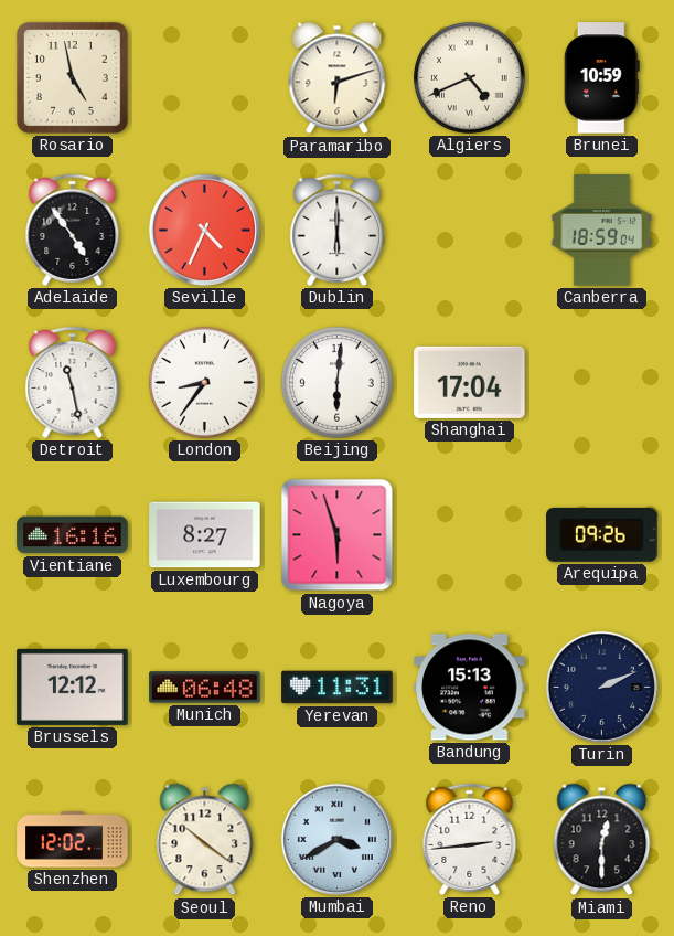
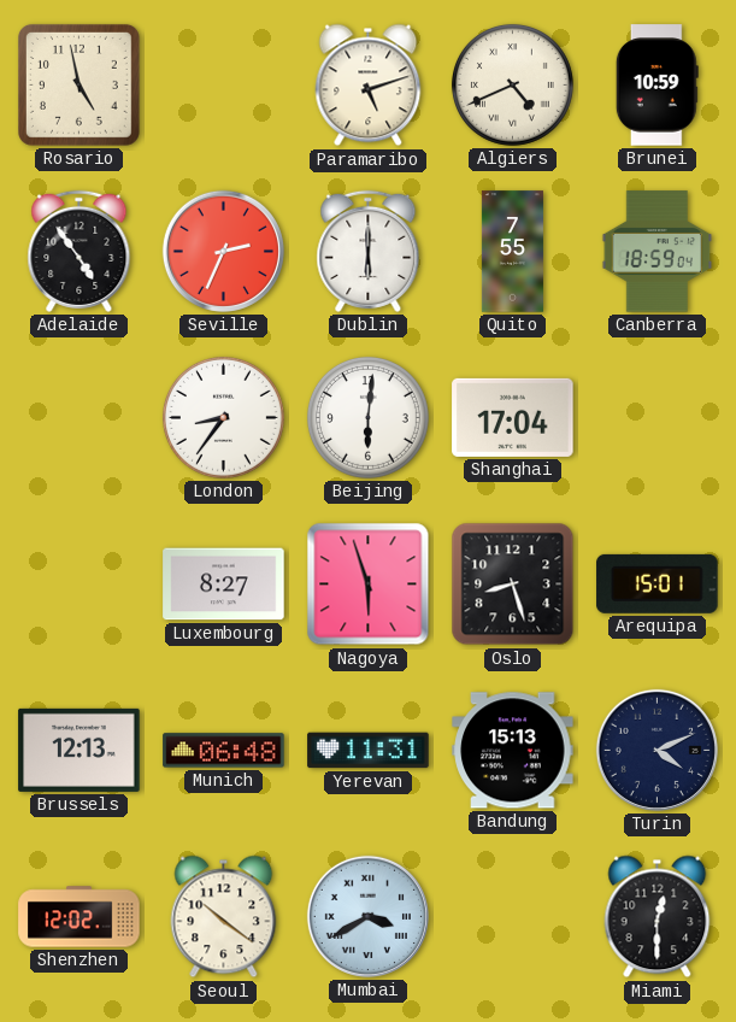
Paramaribo: 6:12 -> 5:12
Seville: 4:34 -> 2:34
Quito: none -> 7:55
Detroit: 11:28 -> none
Vientiane: 16:16 -> none
Oslo: none -> 8:27
Arequipa: 09:26 -> 15:01
Brussels: 12:12 -> 12:13
Turin: 2:11 -> 4:11
Reno: 2:44 -> none
